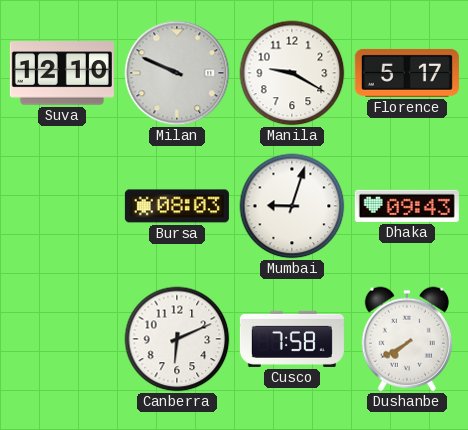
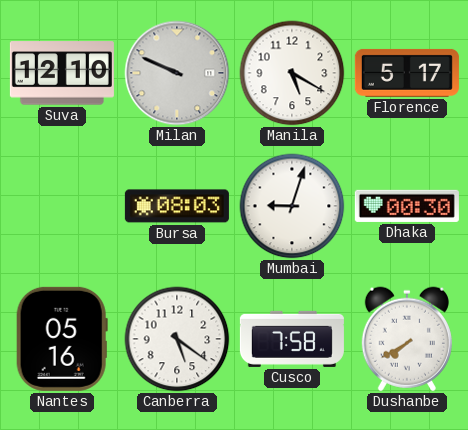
Manila: 9:20 -> 5:20
Dhaka: 09:43 -> 00:30
Nantes: none -> 05:16
Canberra: 6:11 -> 5:21
